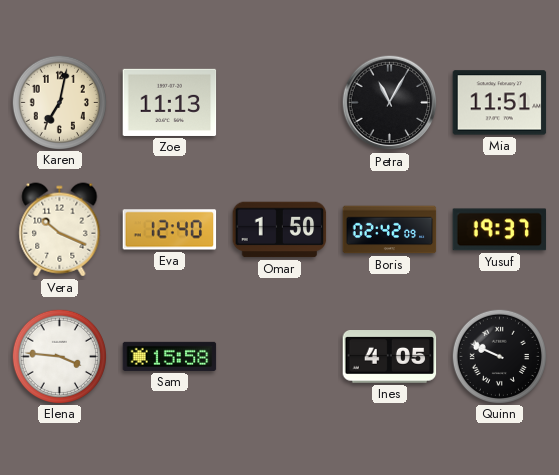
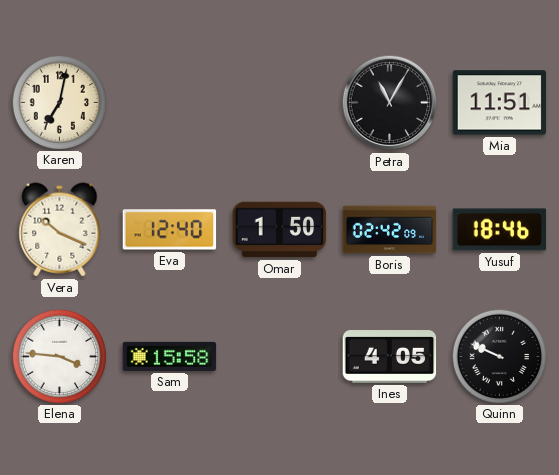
Zoe: 11:13 -> none
Yusuf: 19:37 -> 18:46
